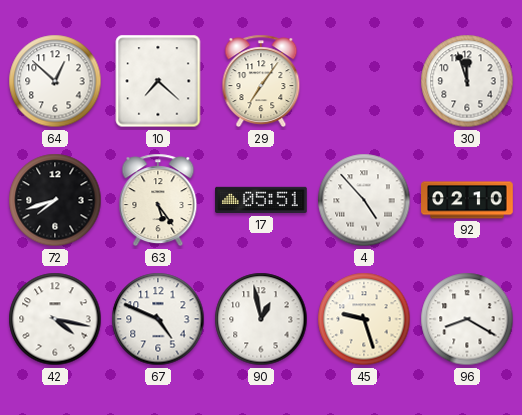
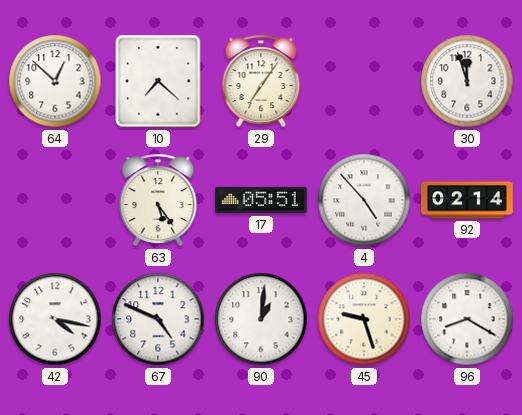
72: 7:42 -> none
92: 02:10 -> 02:14
90: 12:58 -> 1:01
